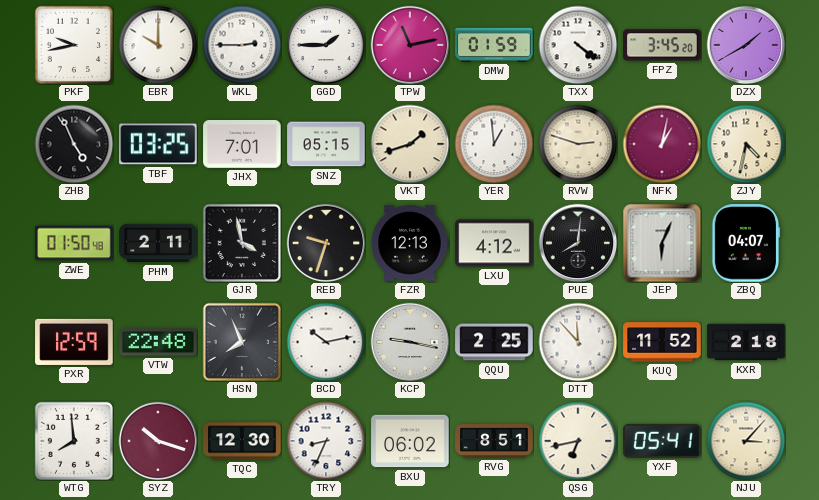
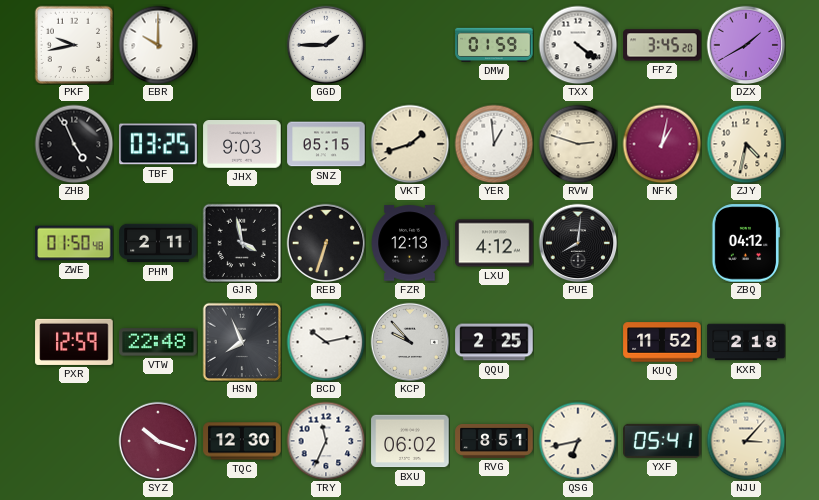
WKL: 2:45 -> none
TPW: 11:13 -> none
JHX: 7:01 -> 9:03
REB: 9:33 -> 6:33
JEP: 6:04 -> none
ZBQ: 04:07 -> 04:12
KCP: 9:17 -> 9:53
DTT: 11:53 -> none
WTG: 7:59 -> none
TRY: 8:34 -> 11:34
